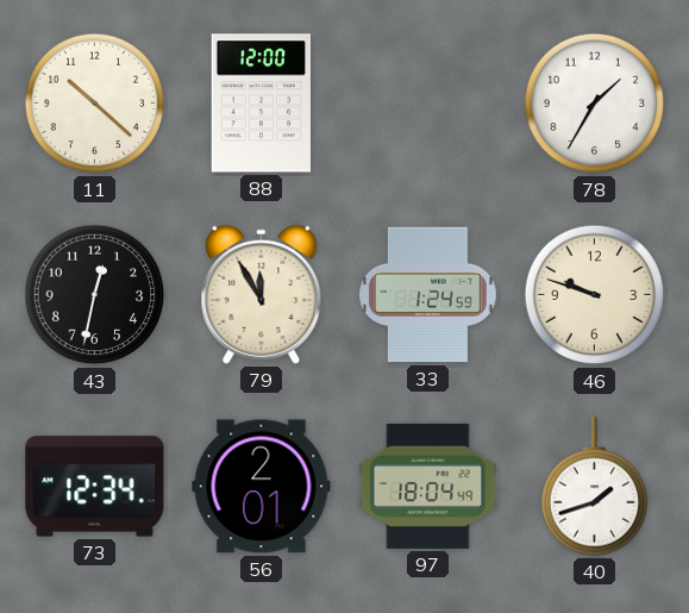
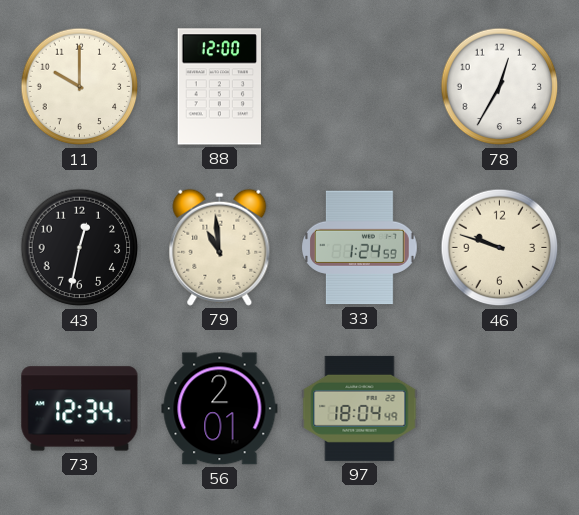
11: 10:22 -> 10:00
78: 1:35 -> 12:35
79: 11:55 -> 10:59
40: 1:42 -> none
